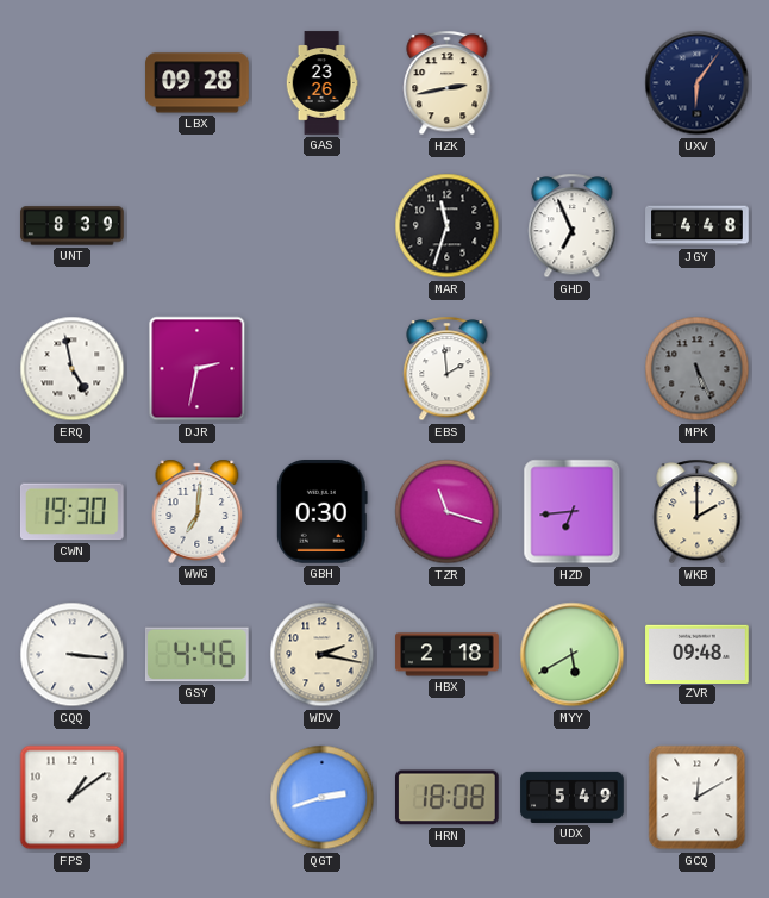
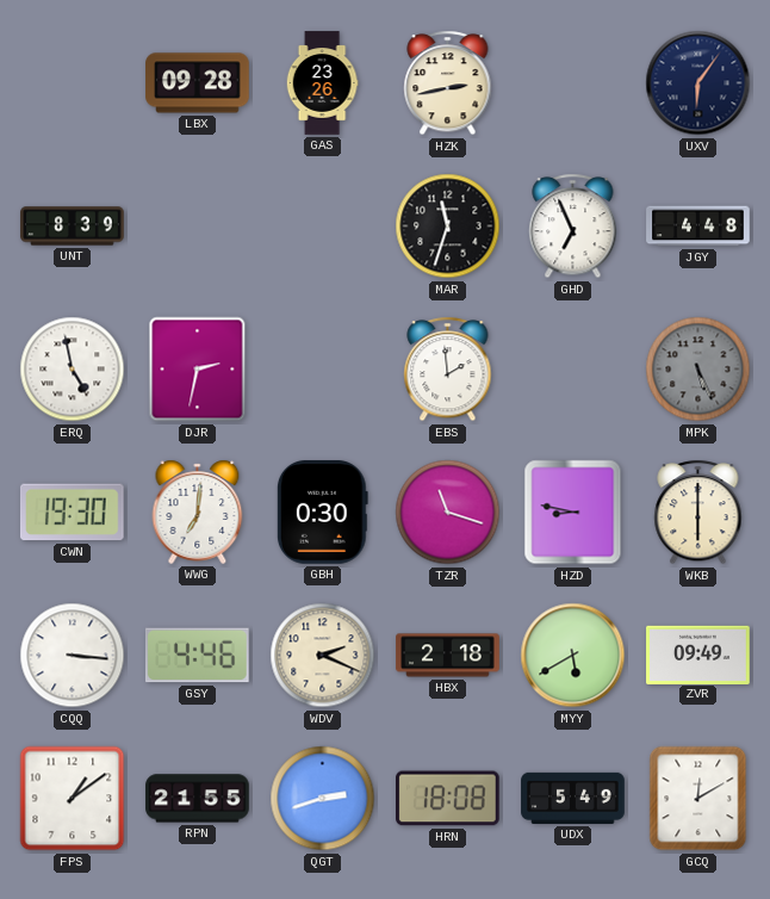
HZD: 6:44 -> 8:47
WKB: 2:00 -> 6:00
WDV: 2:17 -> 2:19
ZVR: 09:48 -> 09:49
RPN: none -> 21:55
